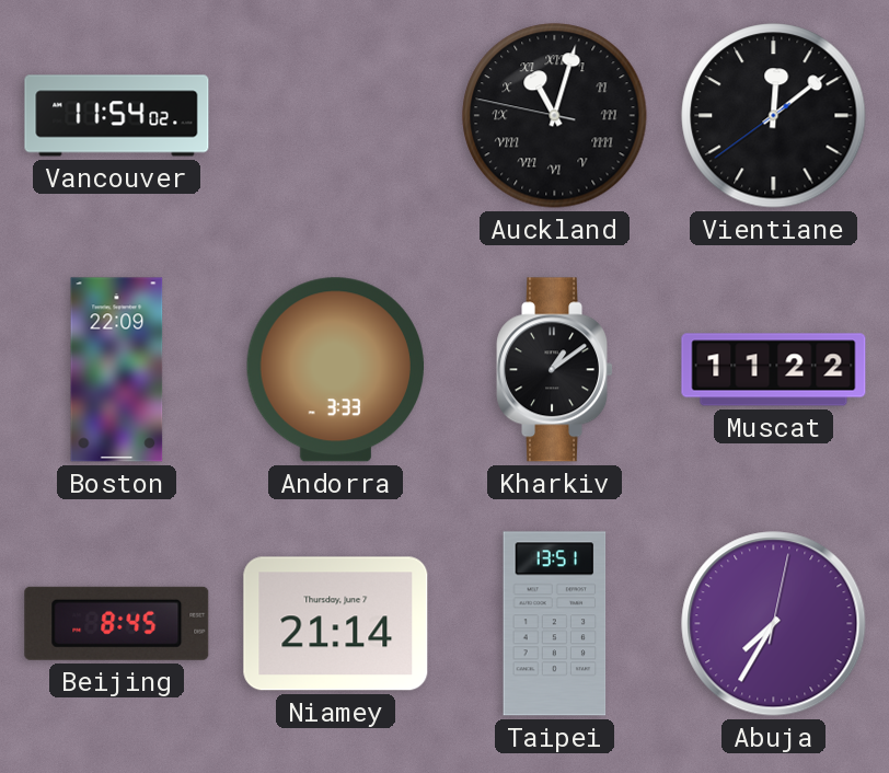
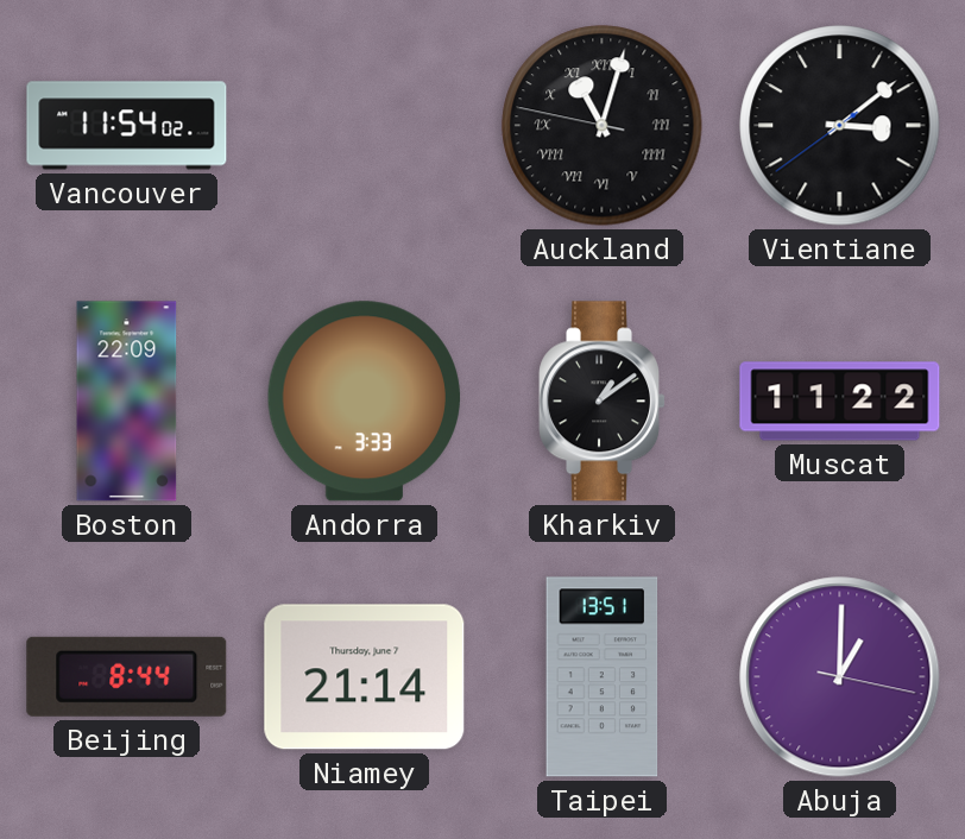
Vientiane: 12:08 -> 3:08
Beijing: 8:45 -> 8:44
Abuja: 7:35 -> 1:00
